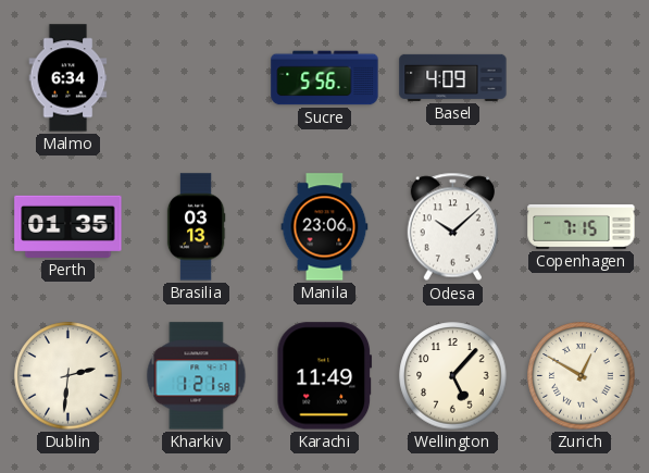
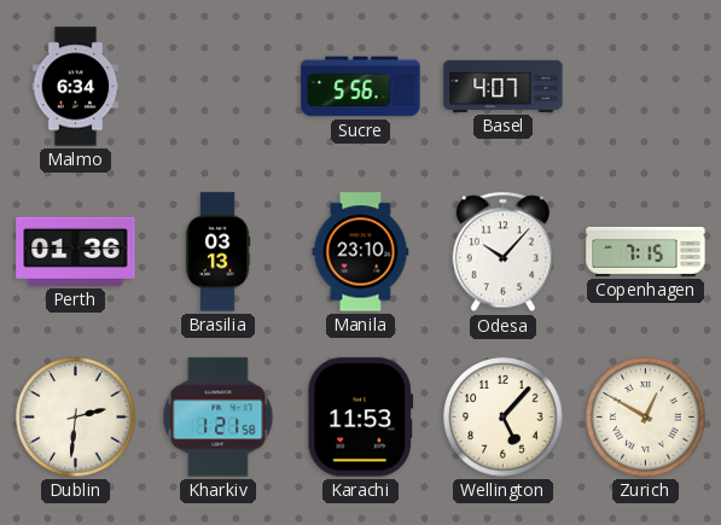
Basel: 4:09 -> 4:07
Perth: 01:35 -> 01:36
Manila: 23:06 -> 23:10
Odesa: 10:08 -> 10:07
Karachi: 11:49 -> 11:53
